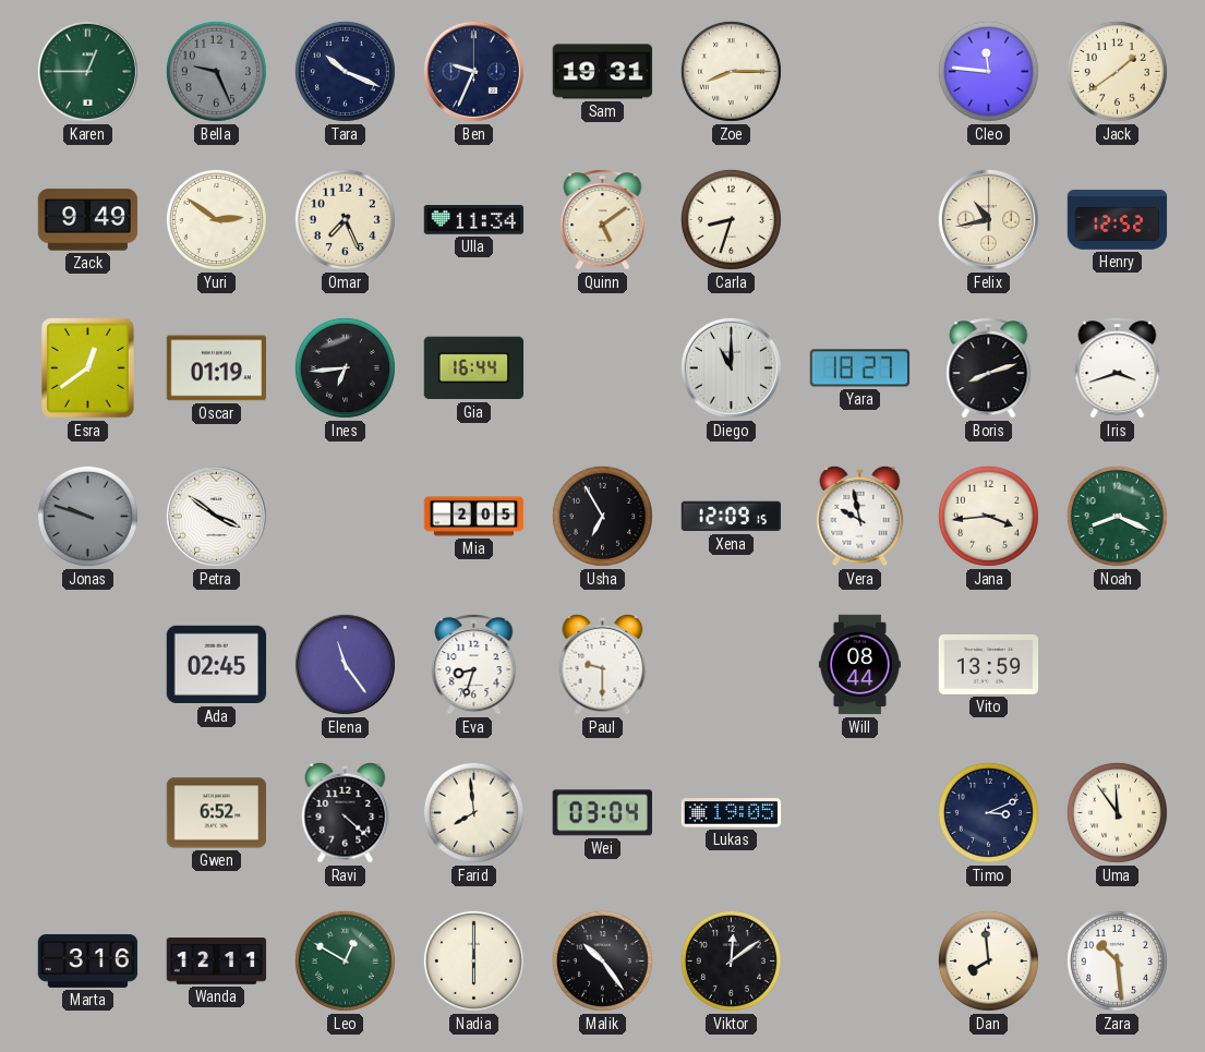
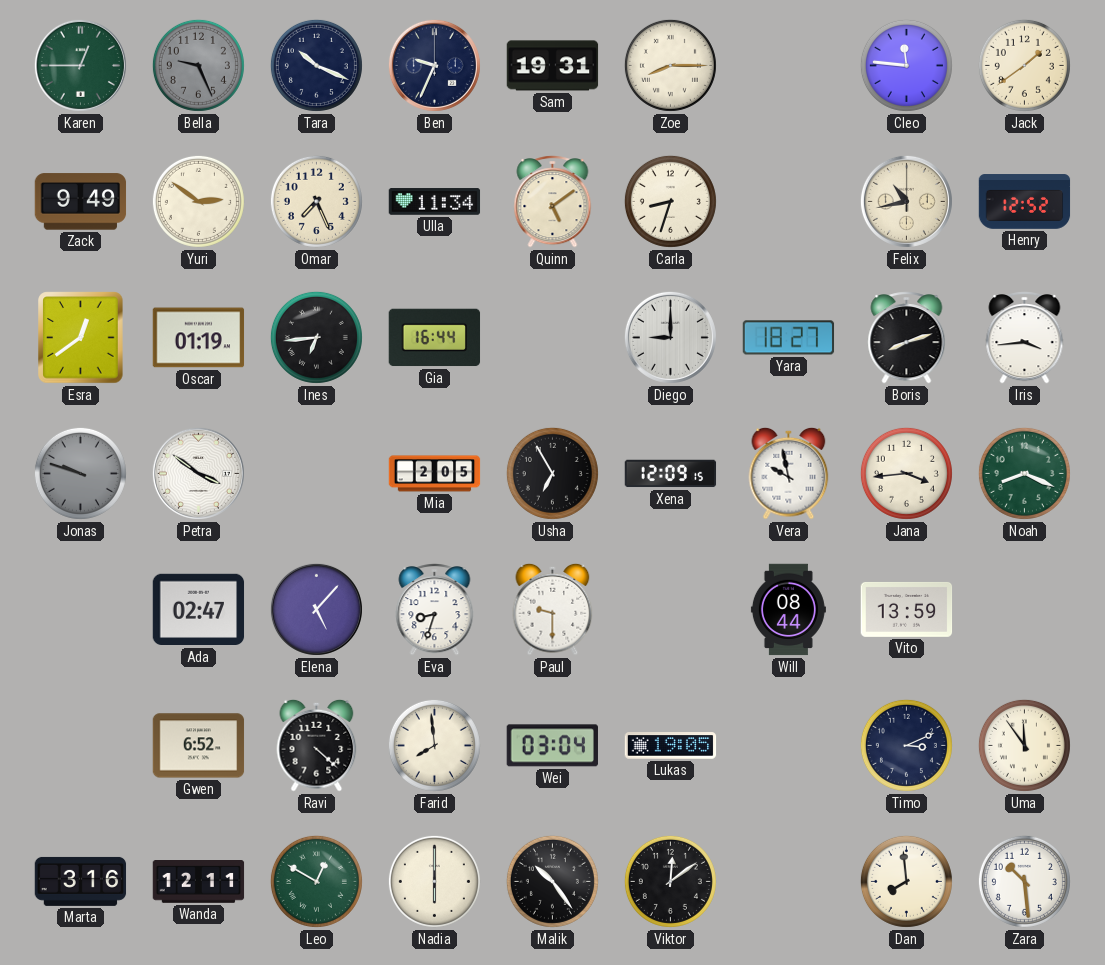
Diego: 11:00 -> 9:00
Iris: 3:42 -> 3:44
Ada: 02:45 -> 02:47
Elena: 11:24 -> 5:07
